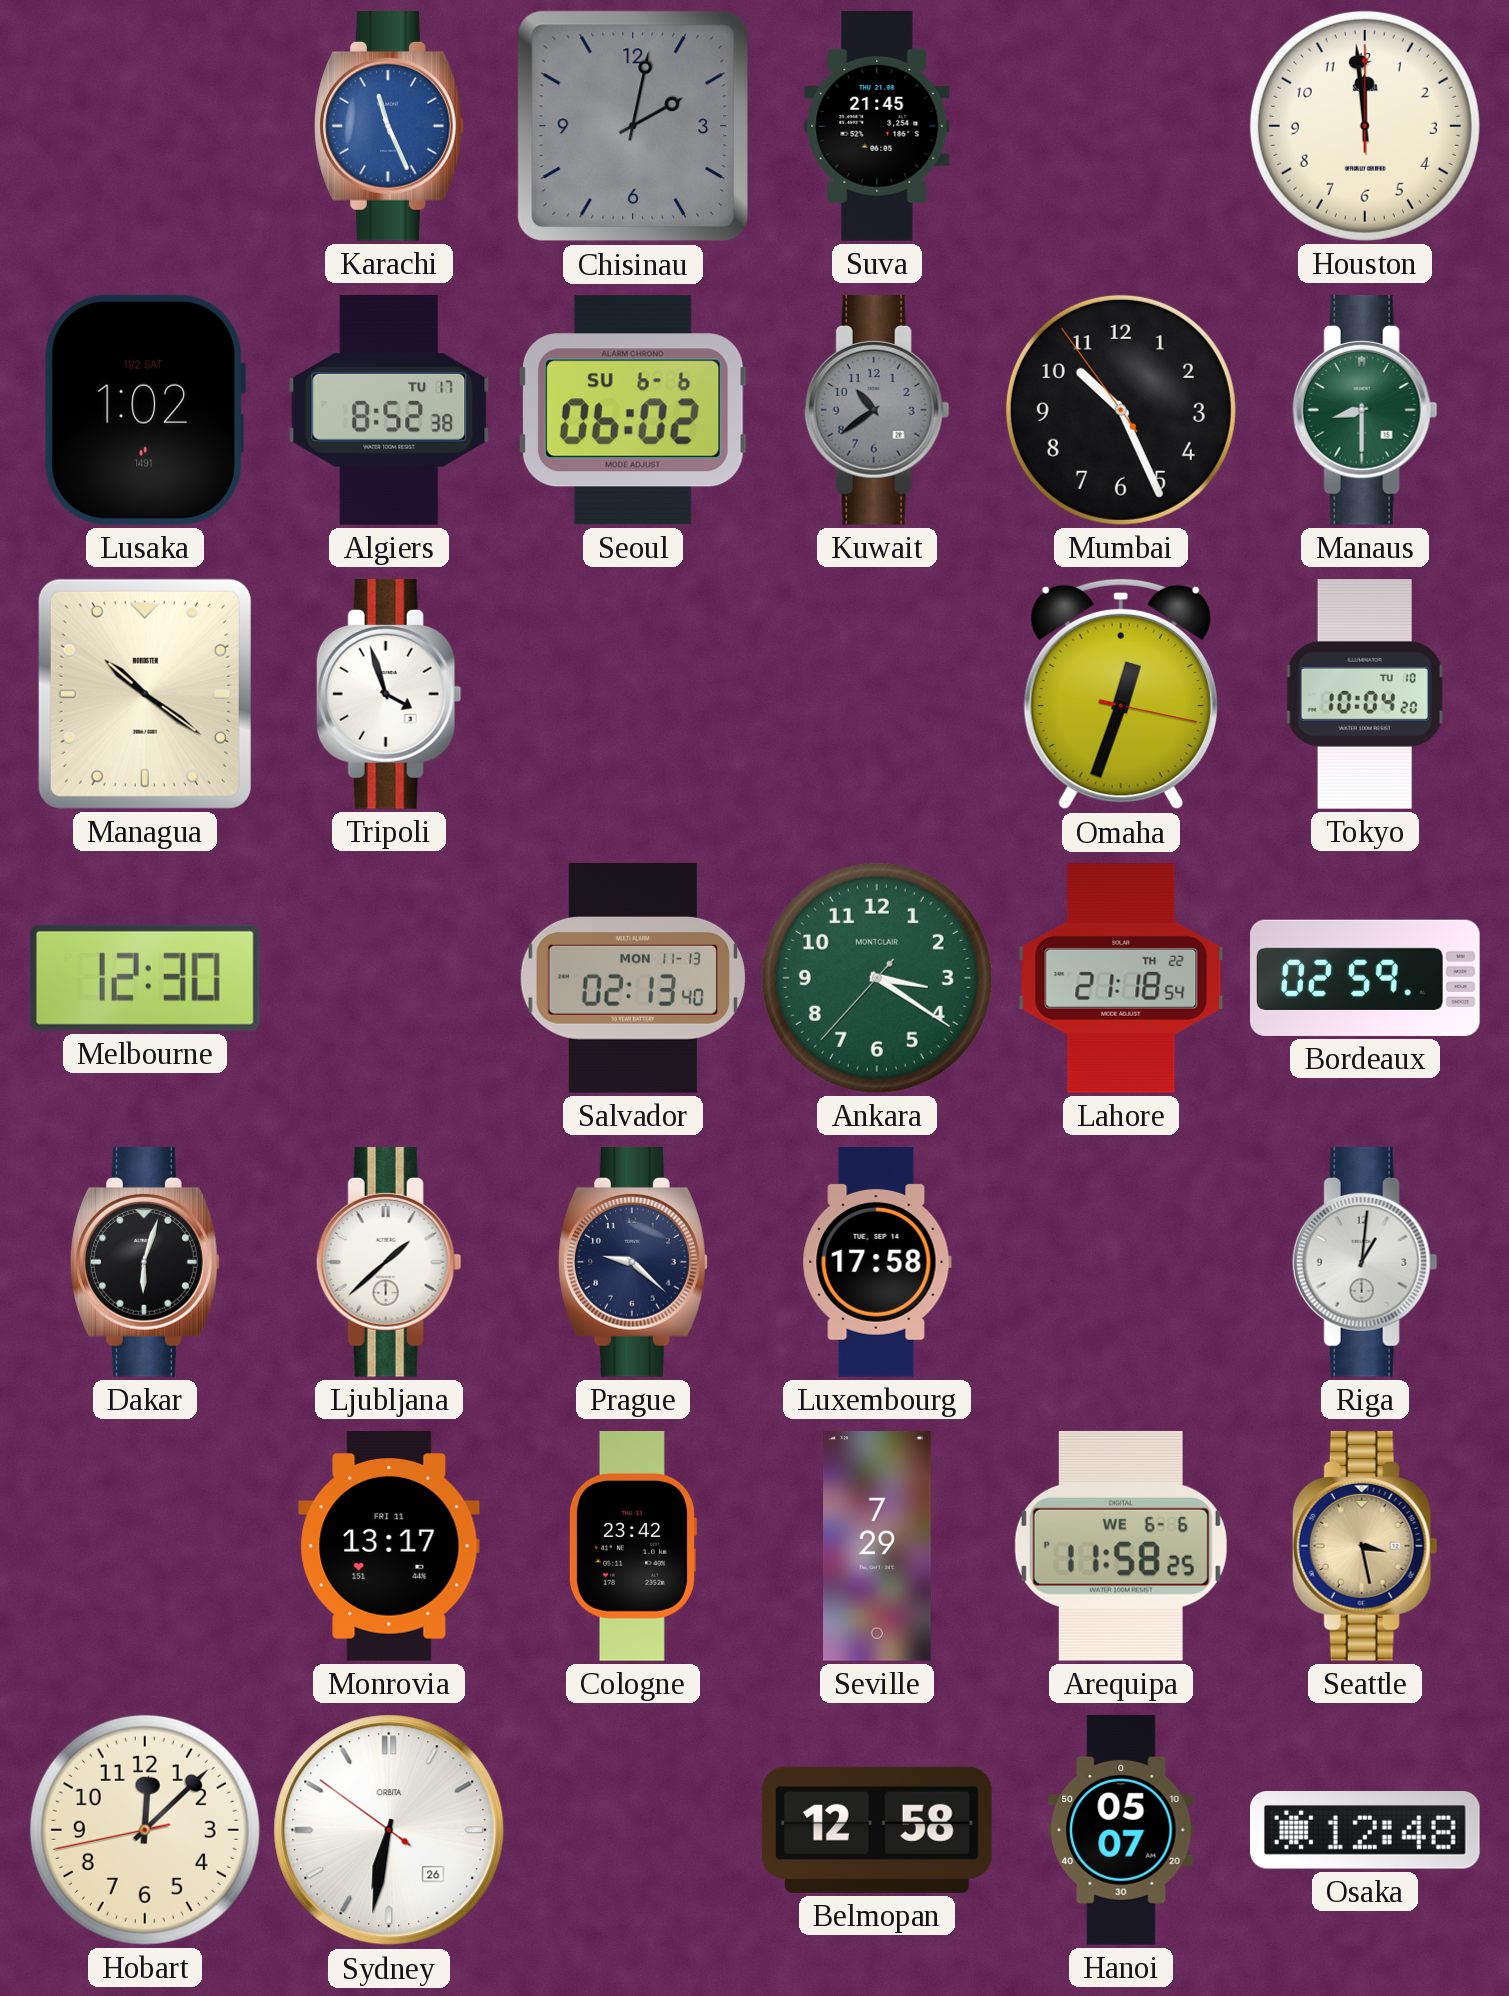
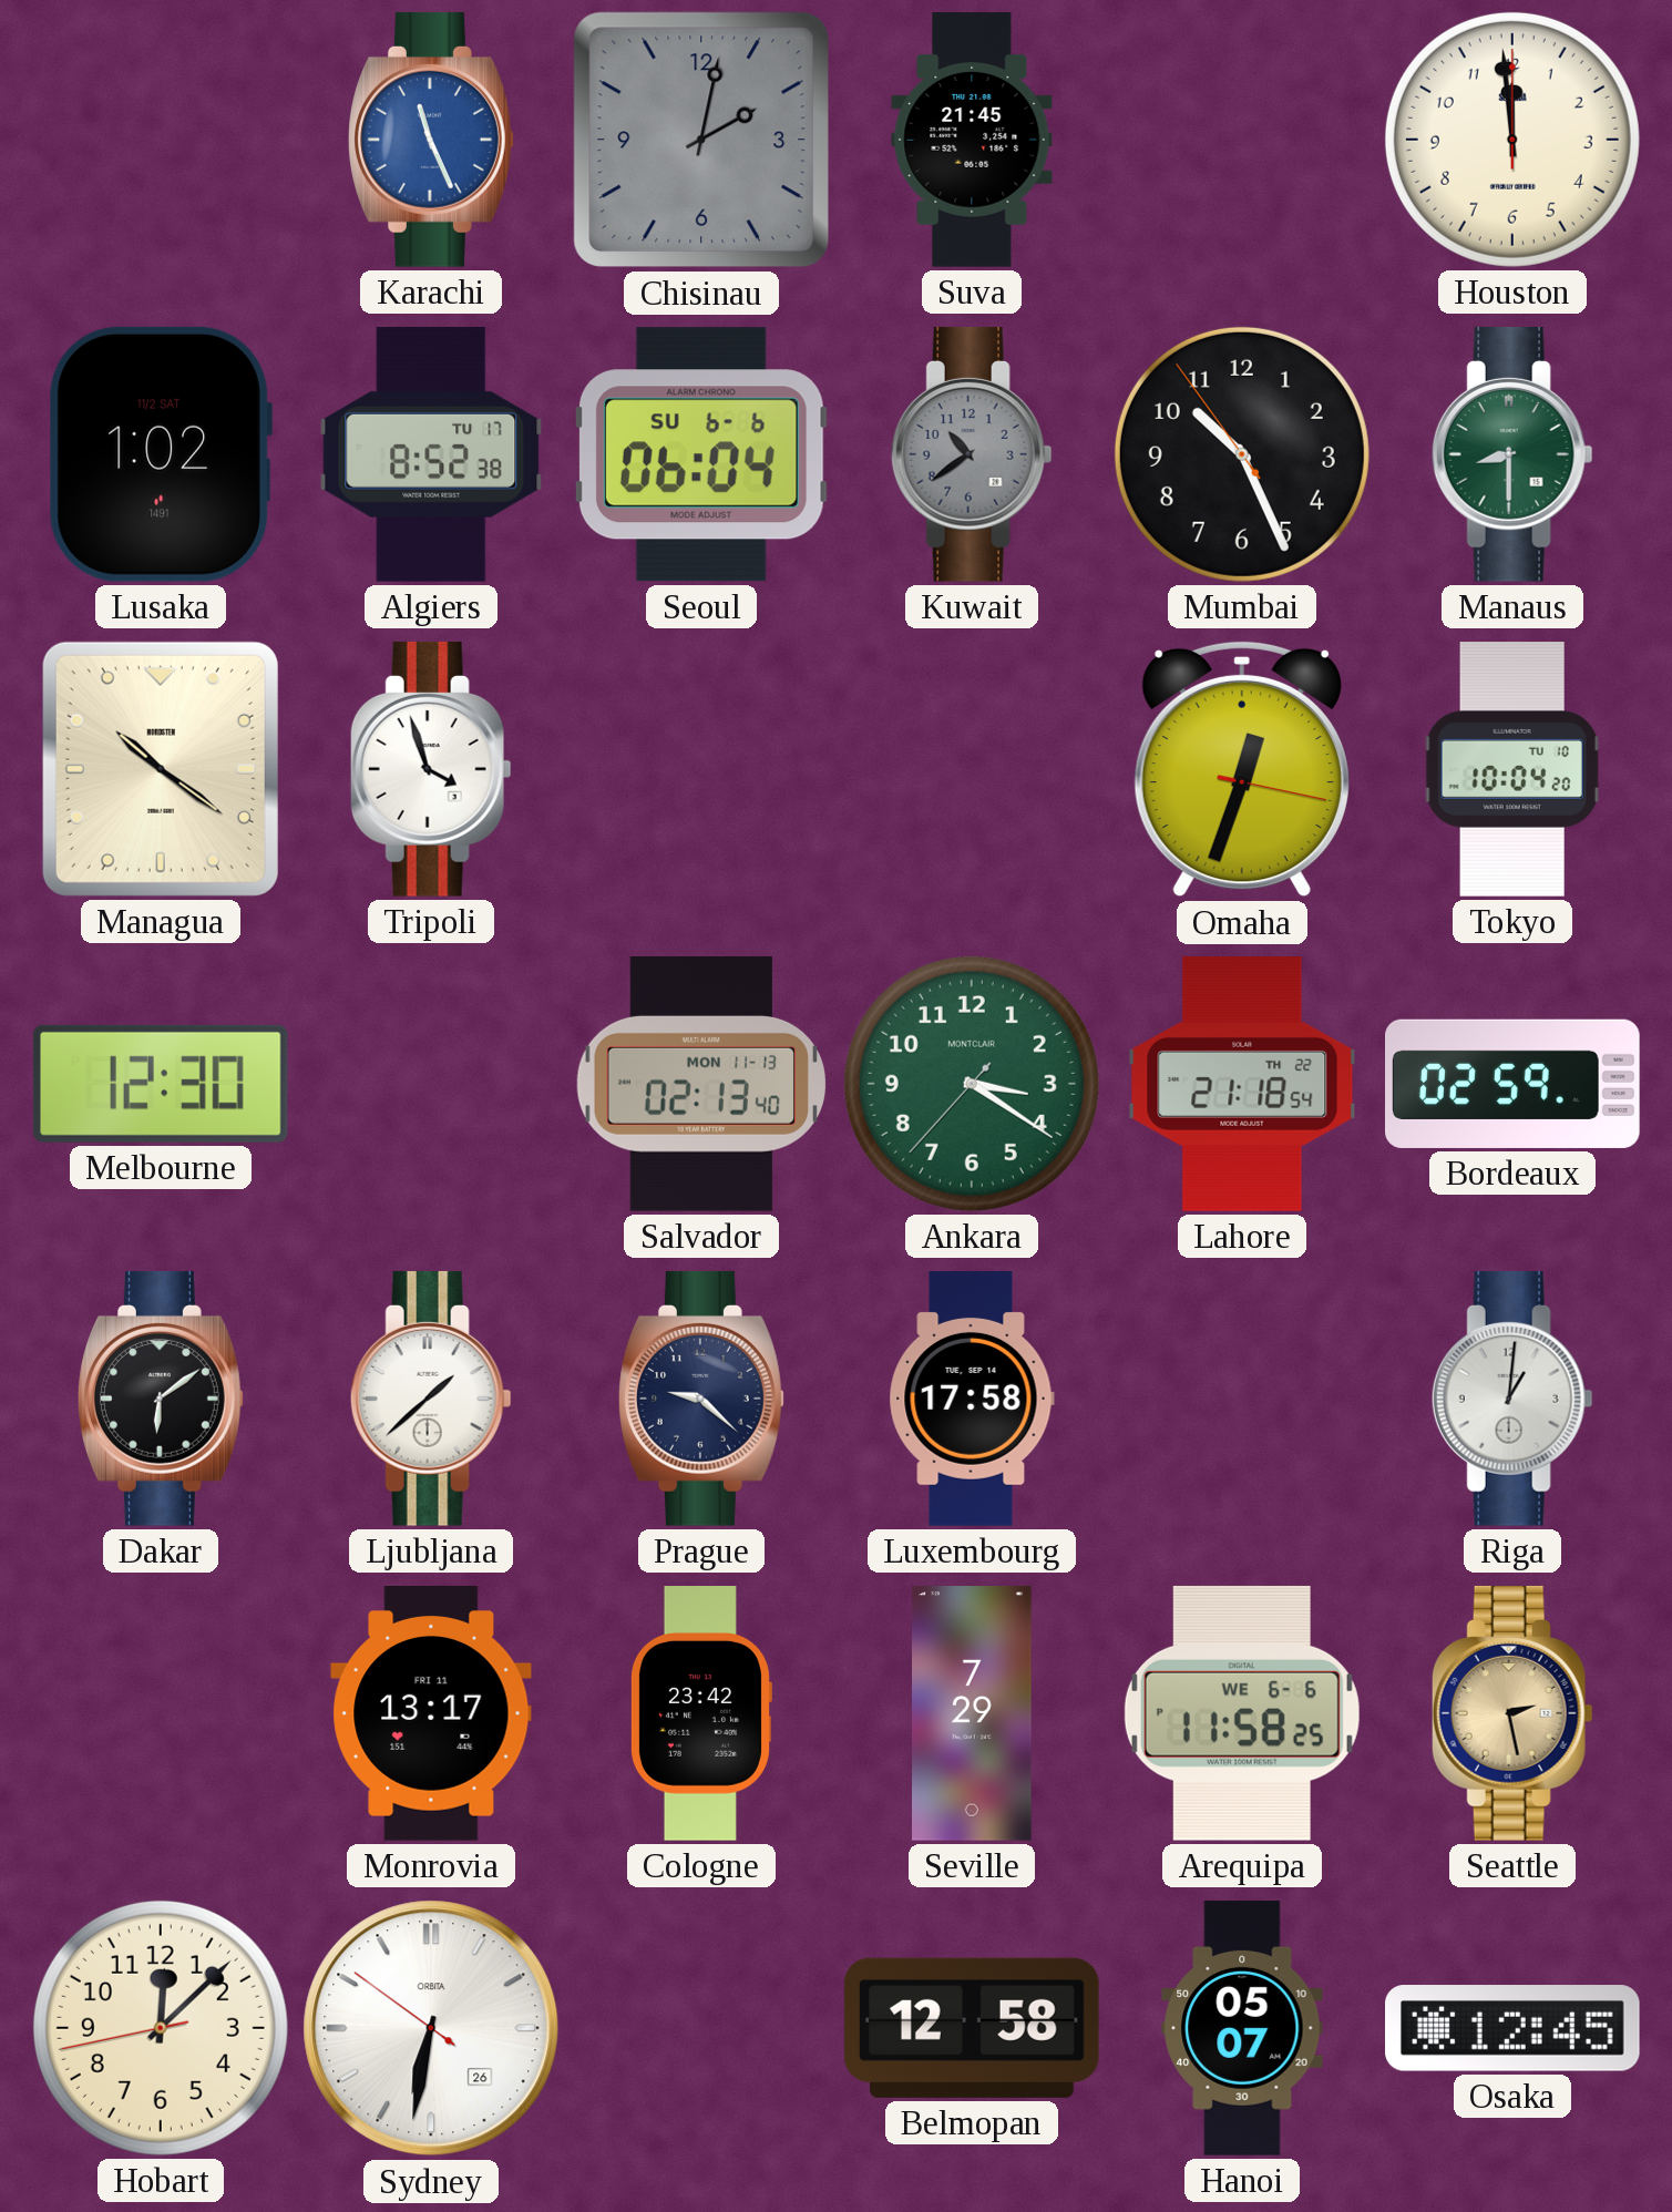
Seoul: 06:02 -> 06:04
Dakar: 6:03 -> 6:09
Seattle: 3:28 -> 2:28
Osaka: 12:48 -> 12:45
